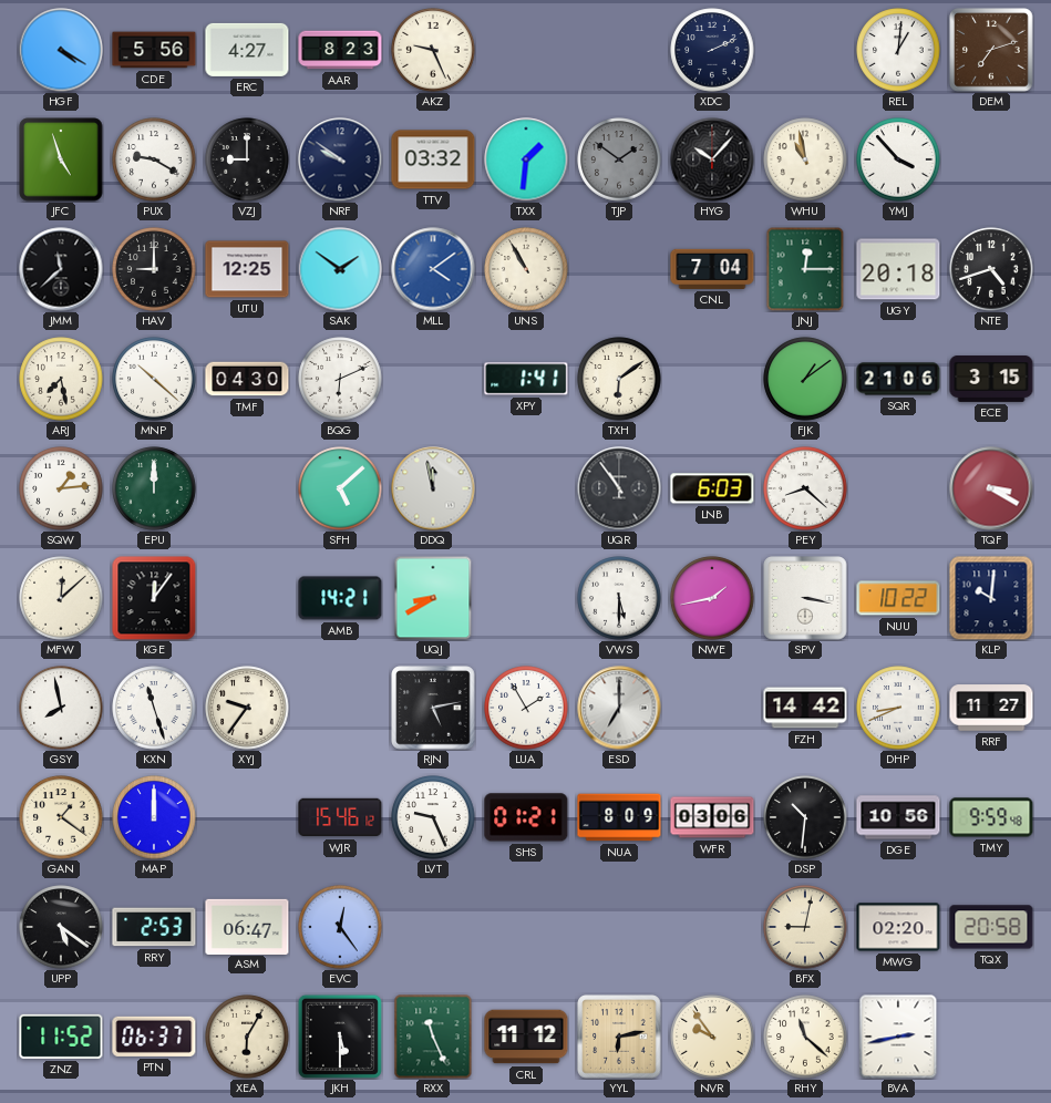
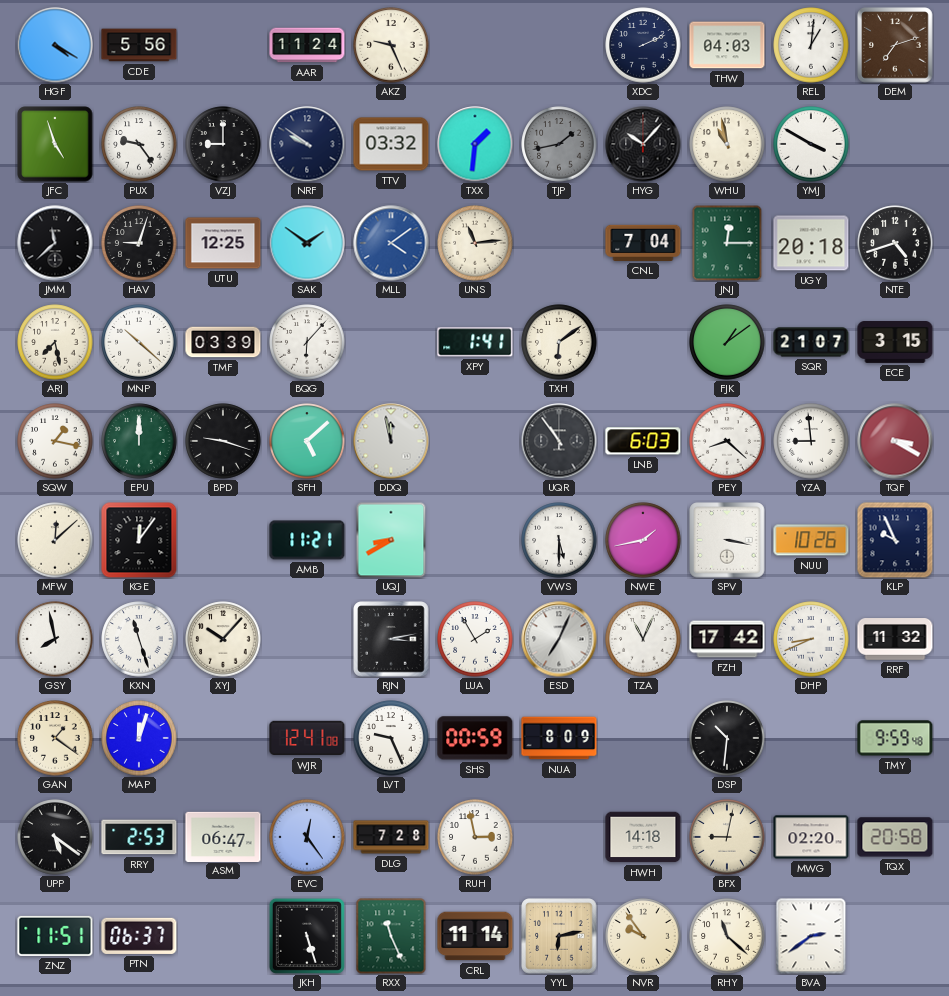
ERC: 4:27 -> none
AAR: 8:23 -> 11:24
THW: none -> 04:03
PUX: 9:20 -> 9:24
TJP: 1:51 -> 1:43
YMJ: 3:53 -> 3:50
HAV: 9:00 -> 9:03
UNS: 10:55 -> 11:14
TMF: 04:30 -> 03:39
BQG: 6:11 -> 6:07
SQR: 21:06 -> 21:07
SQW: 1:14 -> 1:17
BPD: none -> 9:18
YZA: none -> 8:59
AMB: 14:21 -> 11:21
NUU: 10:22 -> 10:26
KLP: 10:01 -> 9:56
XYJ: 9:36 -> 10:07
RJN: 5:13 -> 3:13
ESD: 7:00 -> 7:04
TZA: none -> 11:04
FZH: 14:42 -> 17:42
RRF: 11:27 -> 11:32
MAP: 12:00 -> 12:03
WJR: 15:46 -> 12:41
SHS: 01:21 -> 00:59
WFR: 03:06 -> none
DGE: 10:56 -> none
DLG: none -> 7:28
RUH: none -> 2:58
HWH: none -> 14:18
ZNZ: 11:52 -> 11:51
XEA: 6:05 -> none
JKH: 5:30 -> 5:27
CRL: 11:12 -> 11:14
BVA: 2:43 -> 2:39
